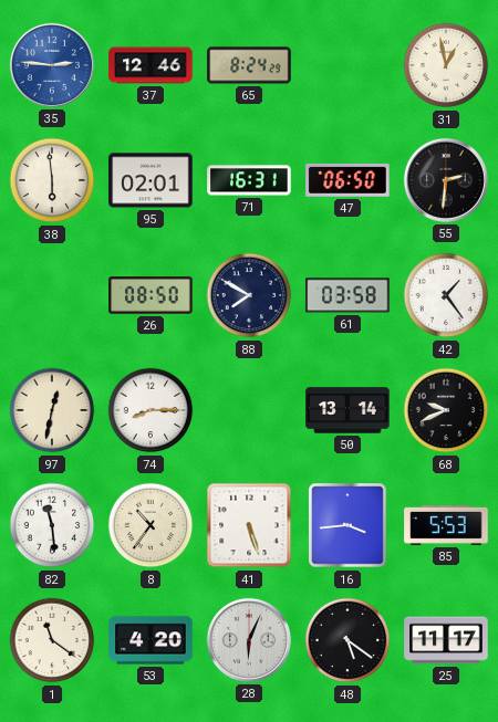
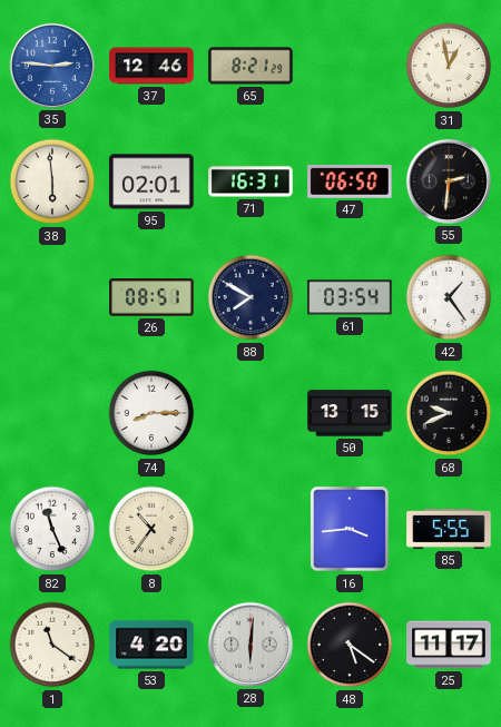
65: 8:24 -> 8:21
26: 08:50 -> 08:51
61: 03:58 -> 03:54
97: 12:32 -> none
50: 13:14 -> 13:15
82: 11:29 -> 11:26
41: 5:27 -> none
85: 5:53 -> 5:55
28: 6:04 -> 6:01
